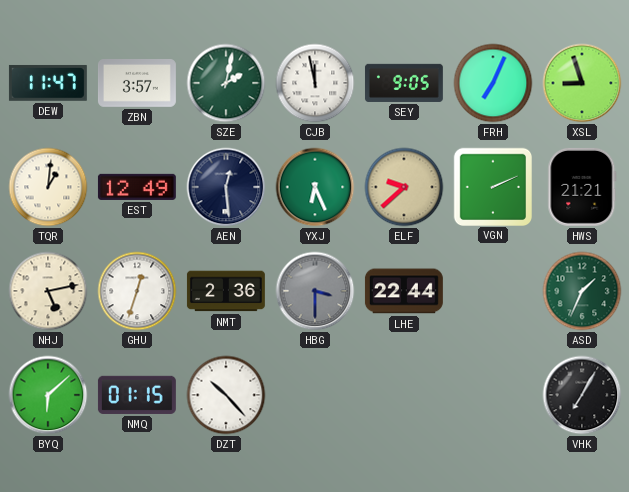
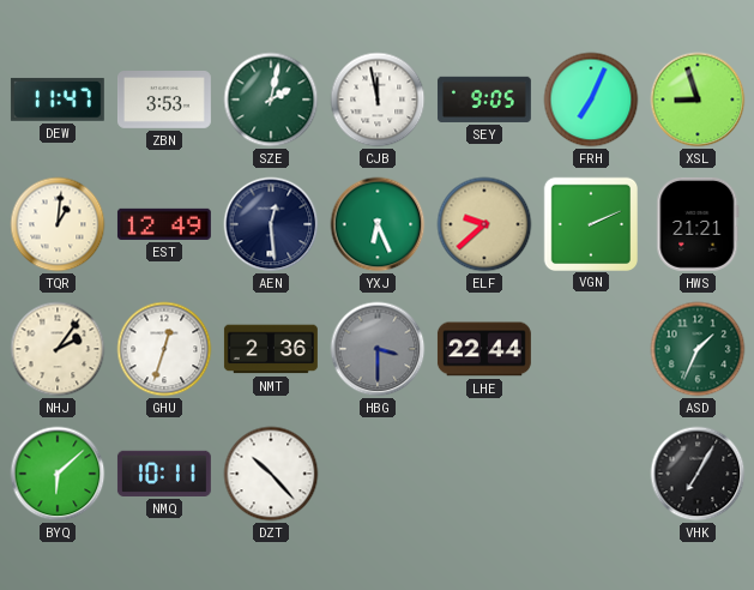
ZBN: 3:57 -> 3:53
NHJ: 5:13 -> 2:06
NMQ: 01:15 -> 10:11
